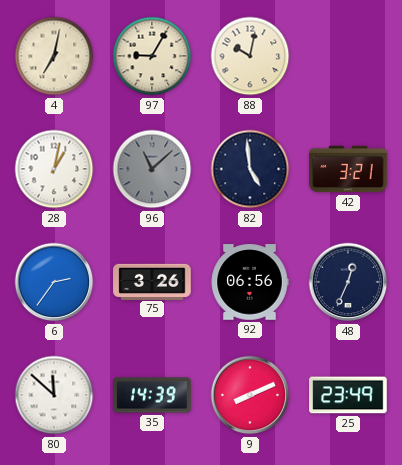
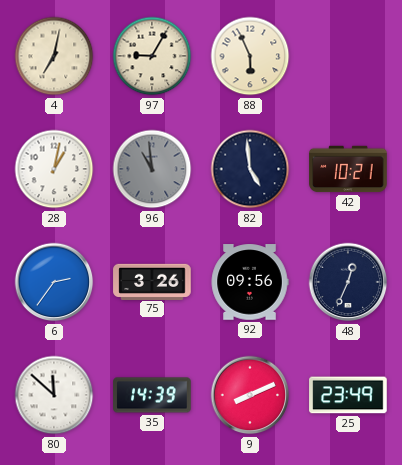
88: 10:02 -> 5:56
96: 11:08 -> 10:59
42: 3:21 -> 10:21
92: 06:56 -> 09:56
